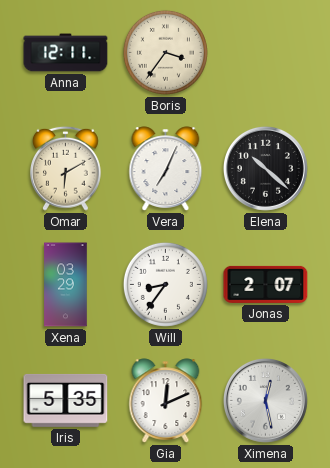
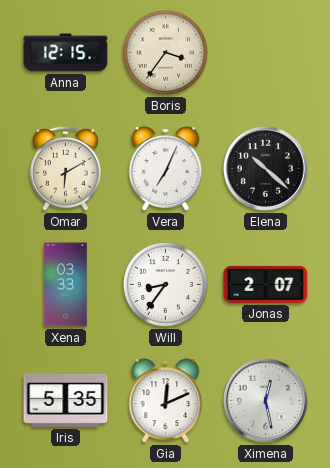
Anna: 12:11 -> 12:15
Xena: 03:29 -> 03:33
